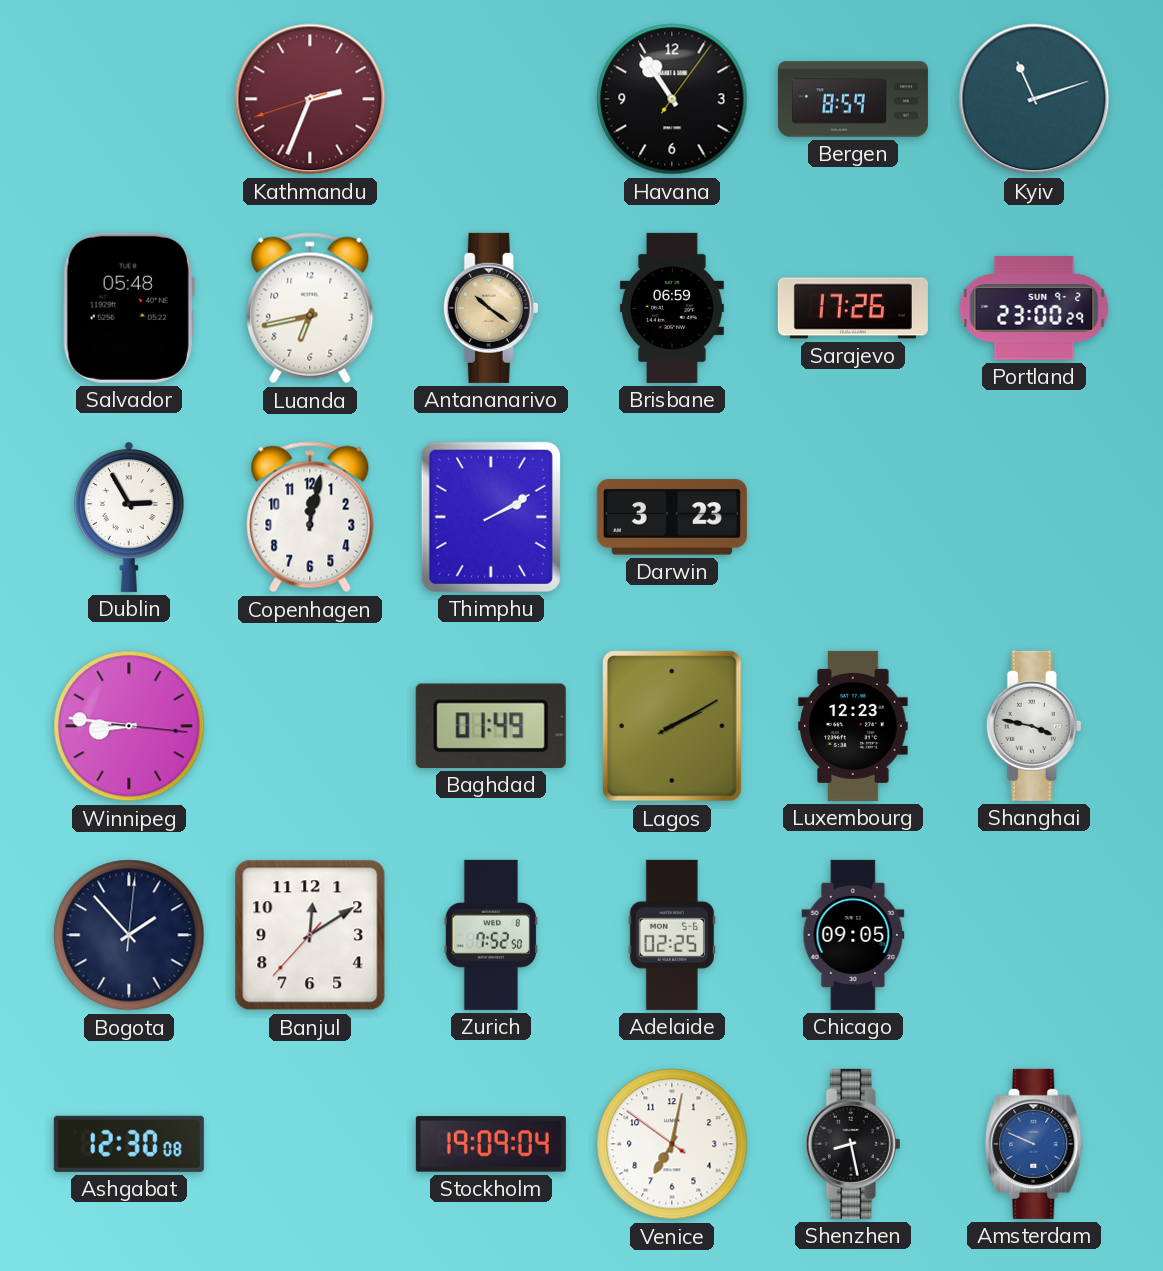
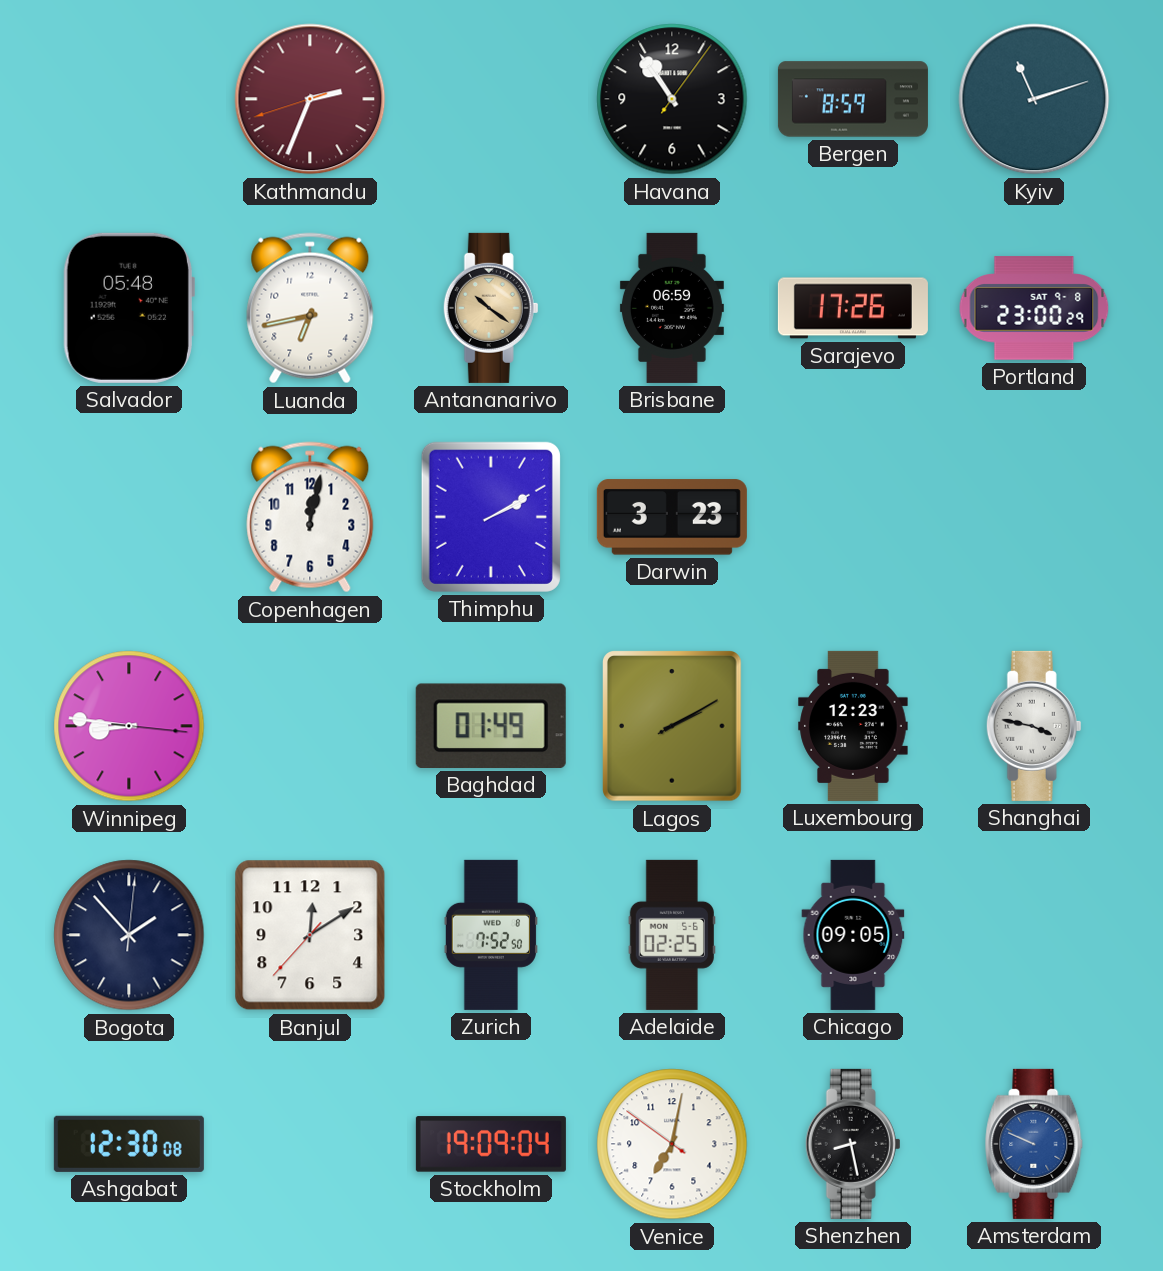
Portland date: SUN 9-2 -> SAT 9-8
Dublin: 2:55 -> none
